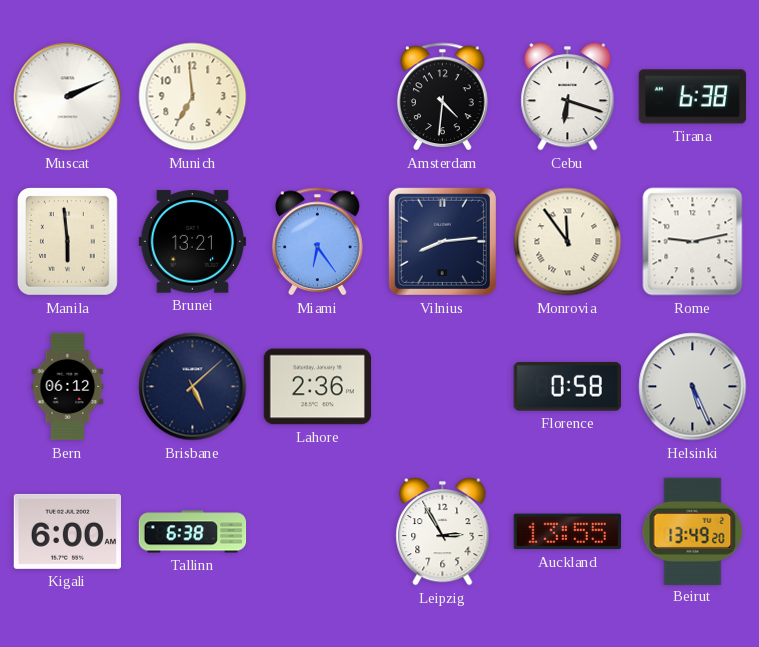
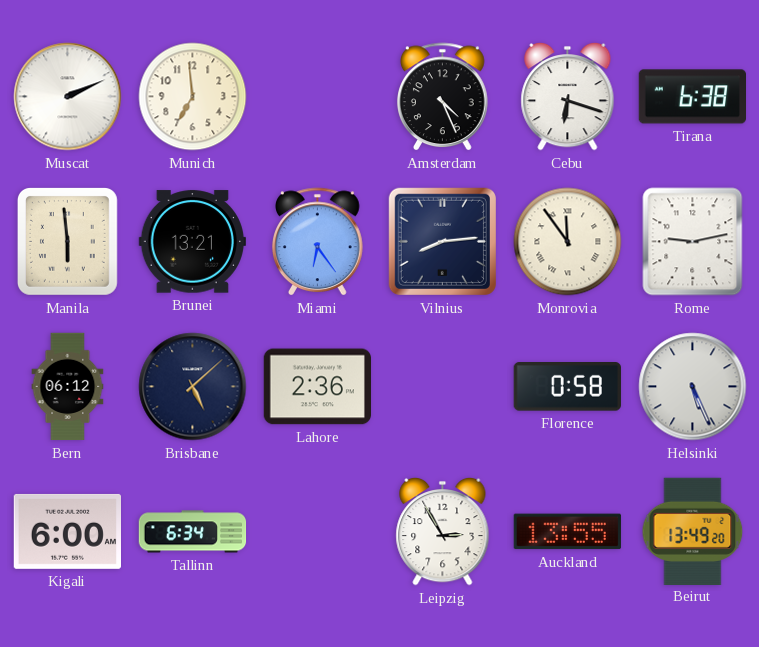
Amsterdam: 4:31 -> 4:26
Tallinn: 6:38 -> 6:34
